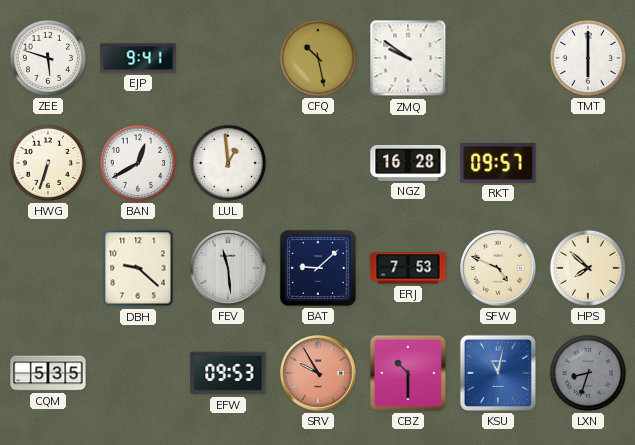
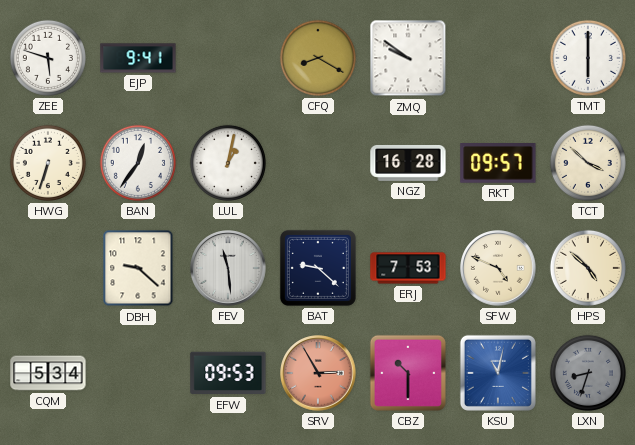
CFQ: 10:28 -> 8:20
BAN: 12:40 -> 12:36
LUL: 12:59 -> 1:02
TCT: none -> 3:52
BAT: 9:08 -> 9:22
HPS: 7:52 -> 4:52
CQM: 5:35 -> 5:34
SRV: 9:55 -> 2:55
